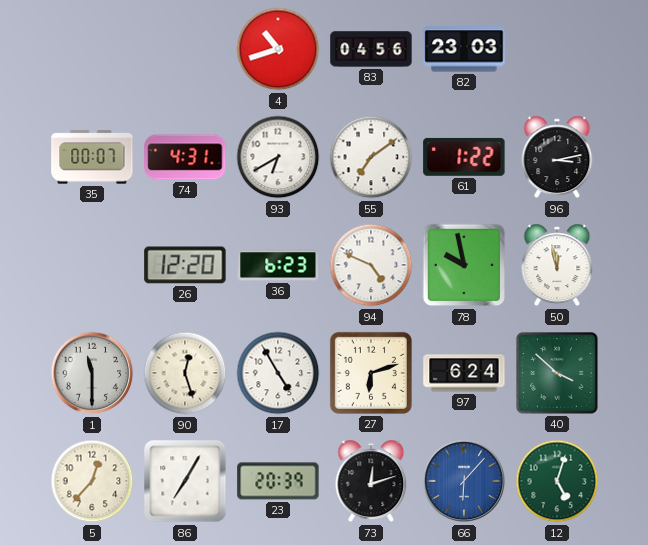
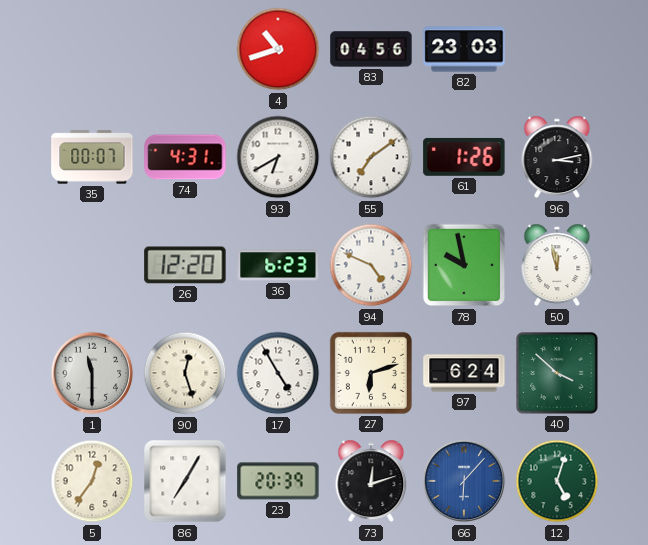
61: 1:22 -> 1:26
5: 12:37 -> 12:36
